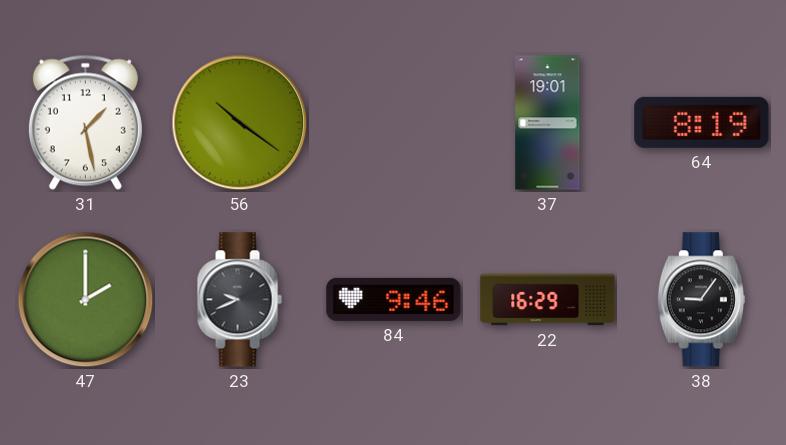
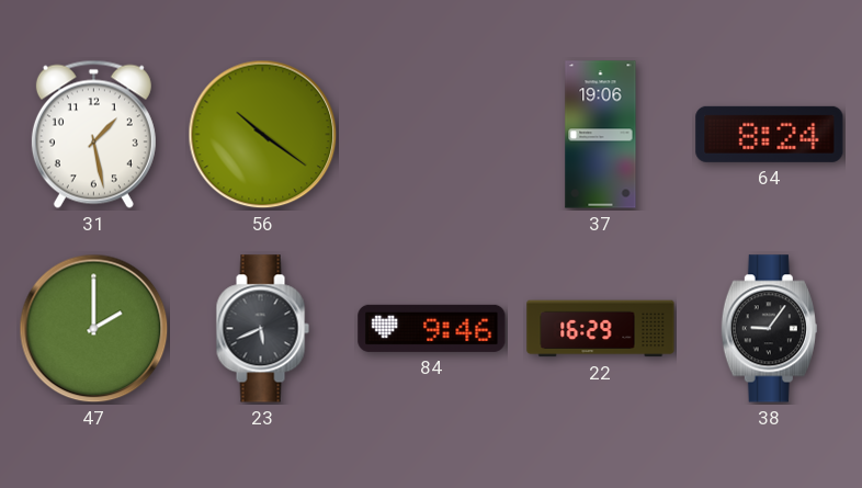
37: 19:01 -> 19:06
64: 8:19 -> 8:24
23: 9:41 -> 5:41
